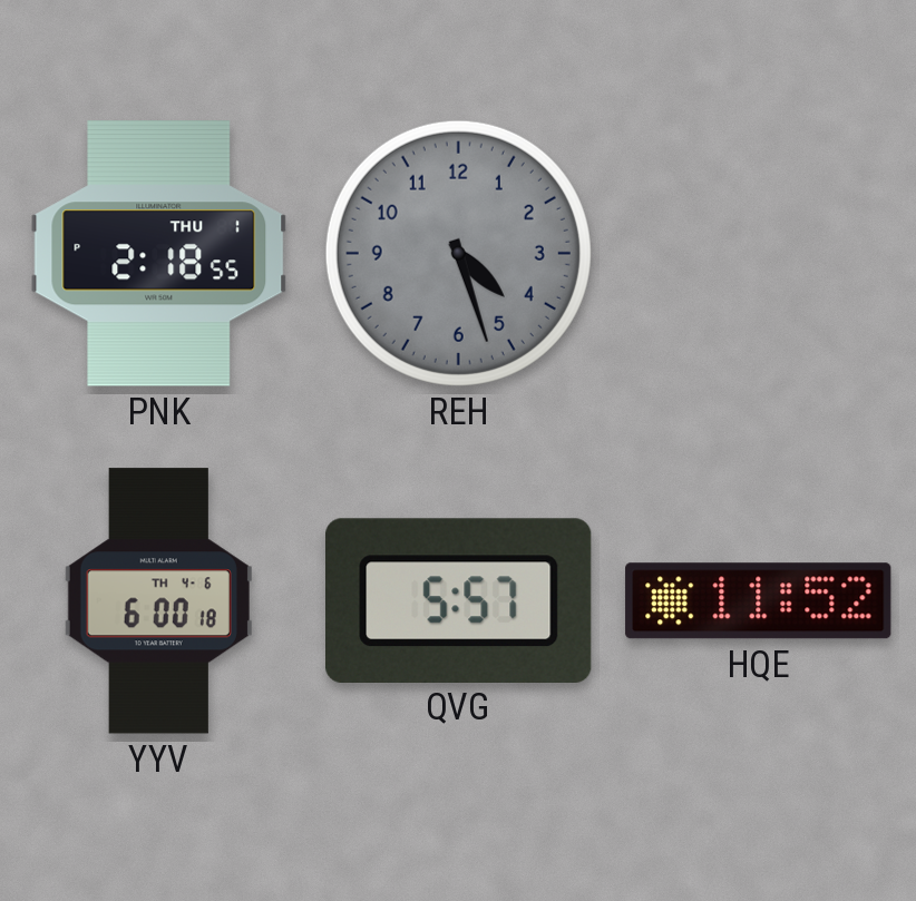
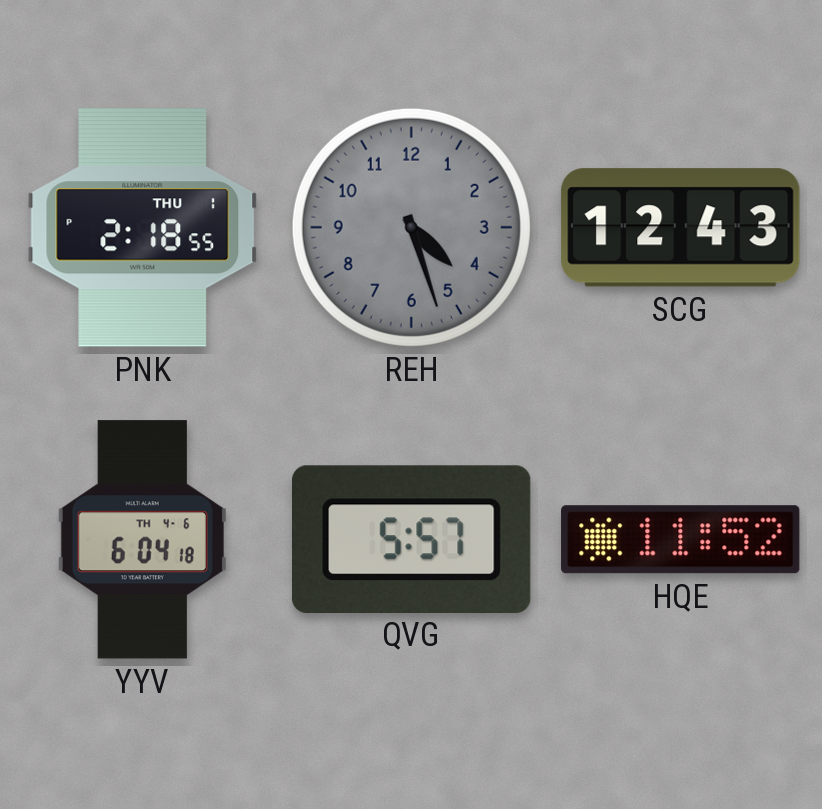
SCG: none -> 12:43
YYV: 6:00 -> 6:04
